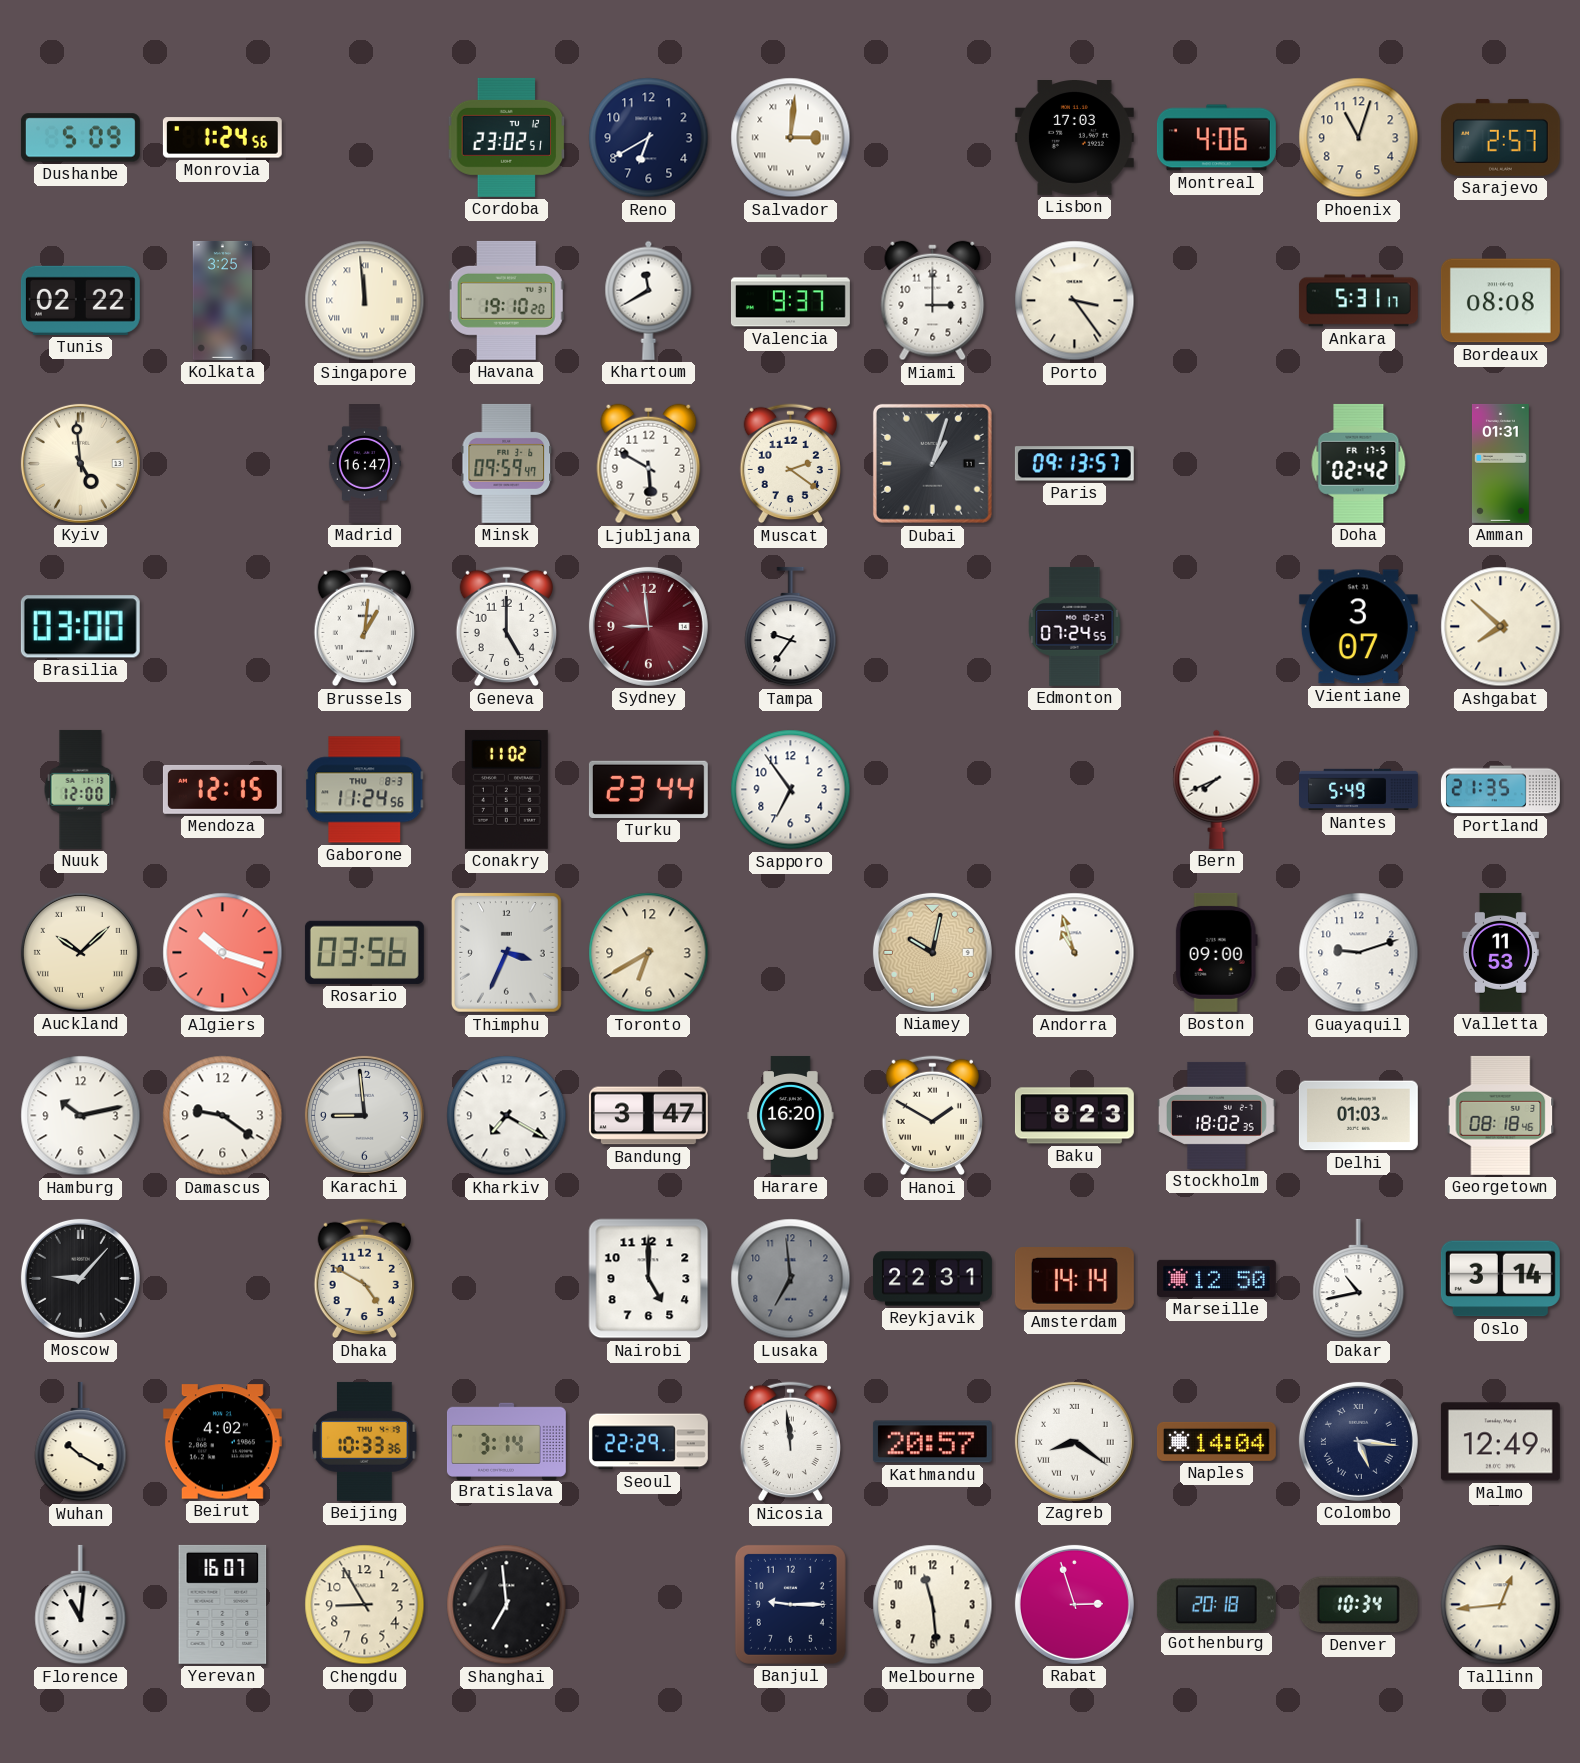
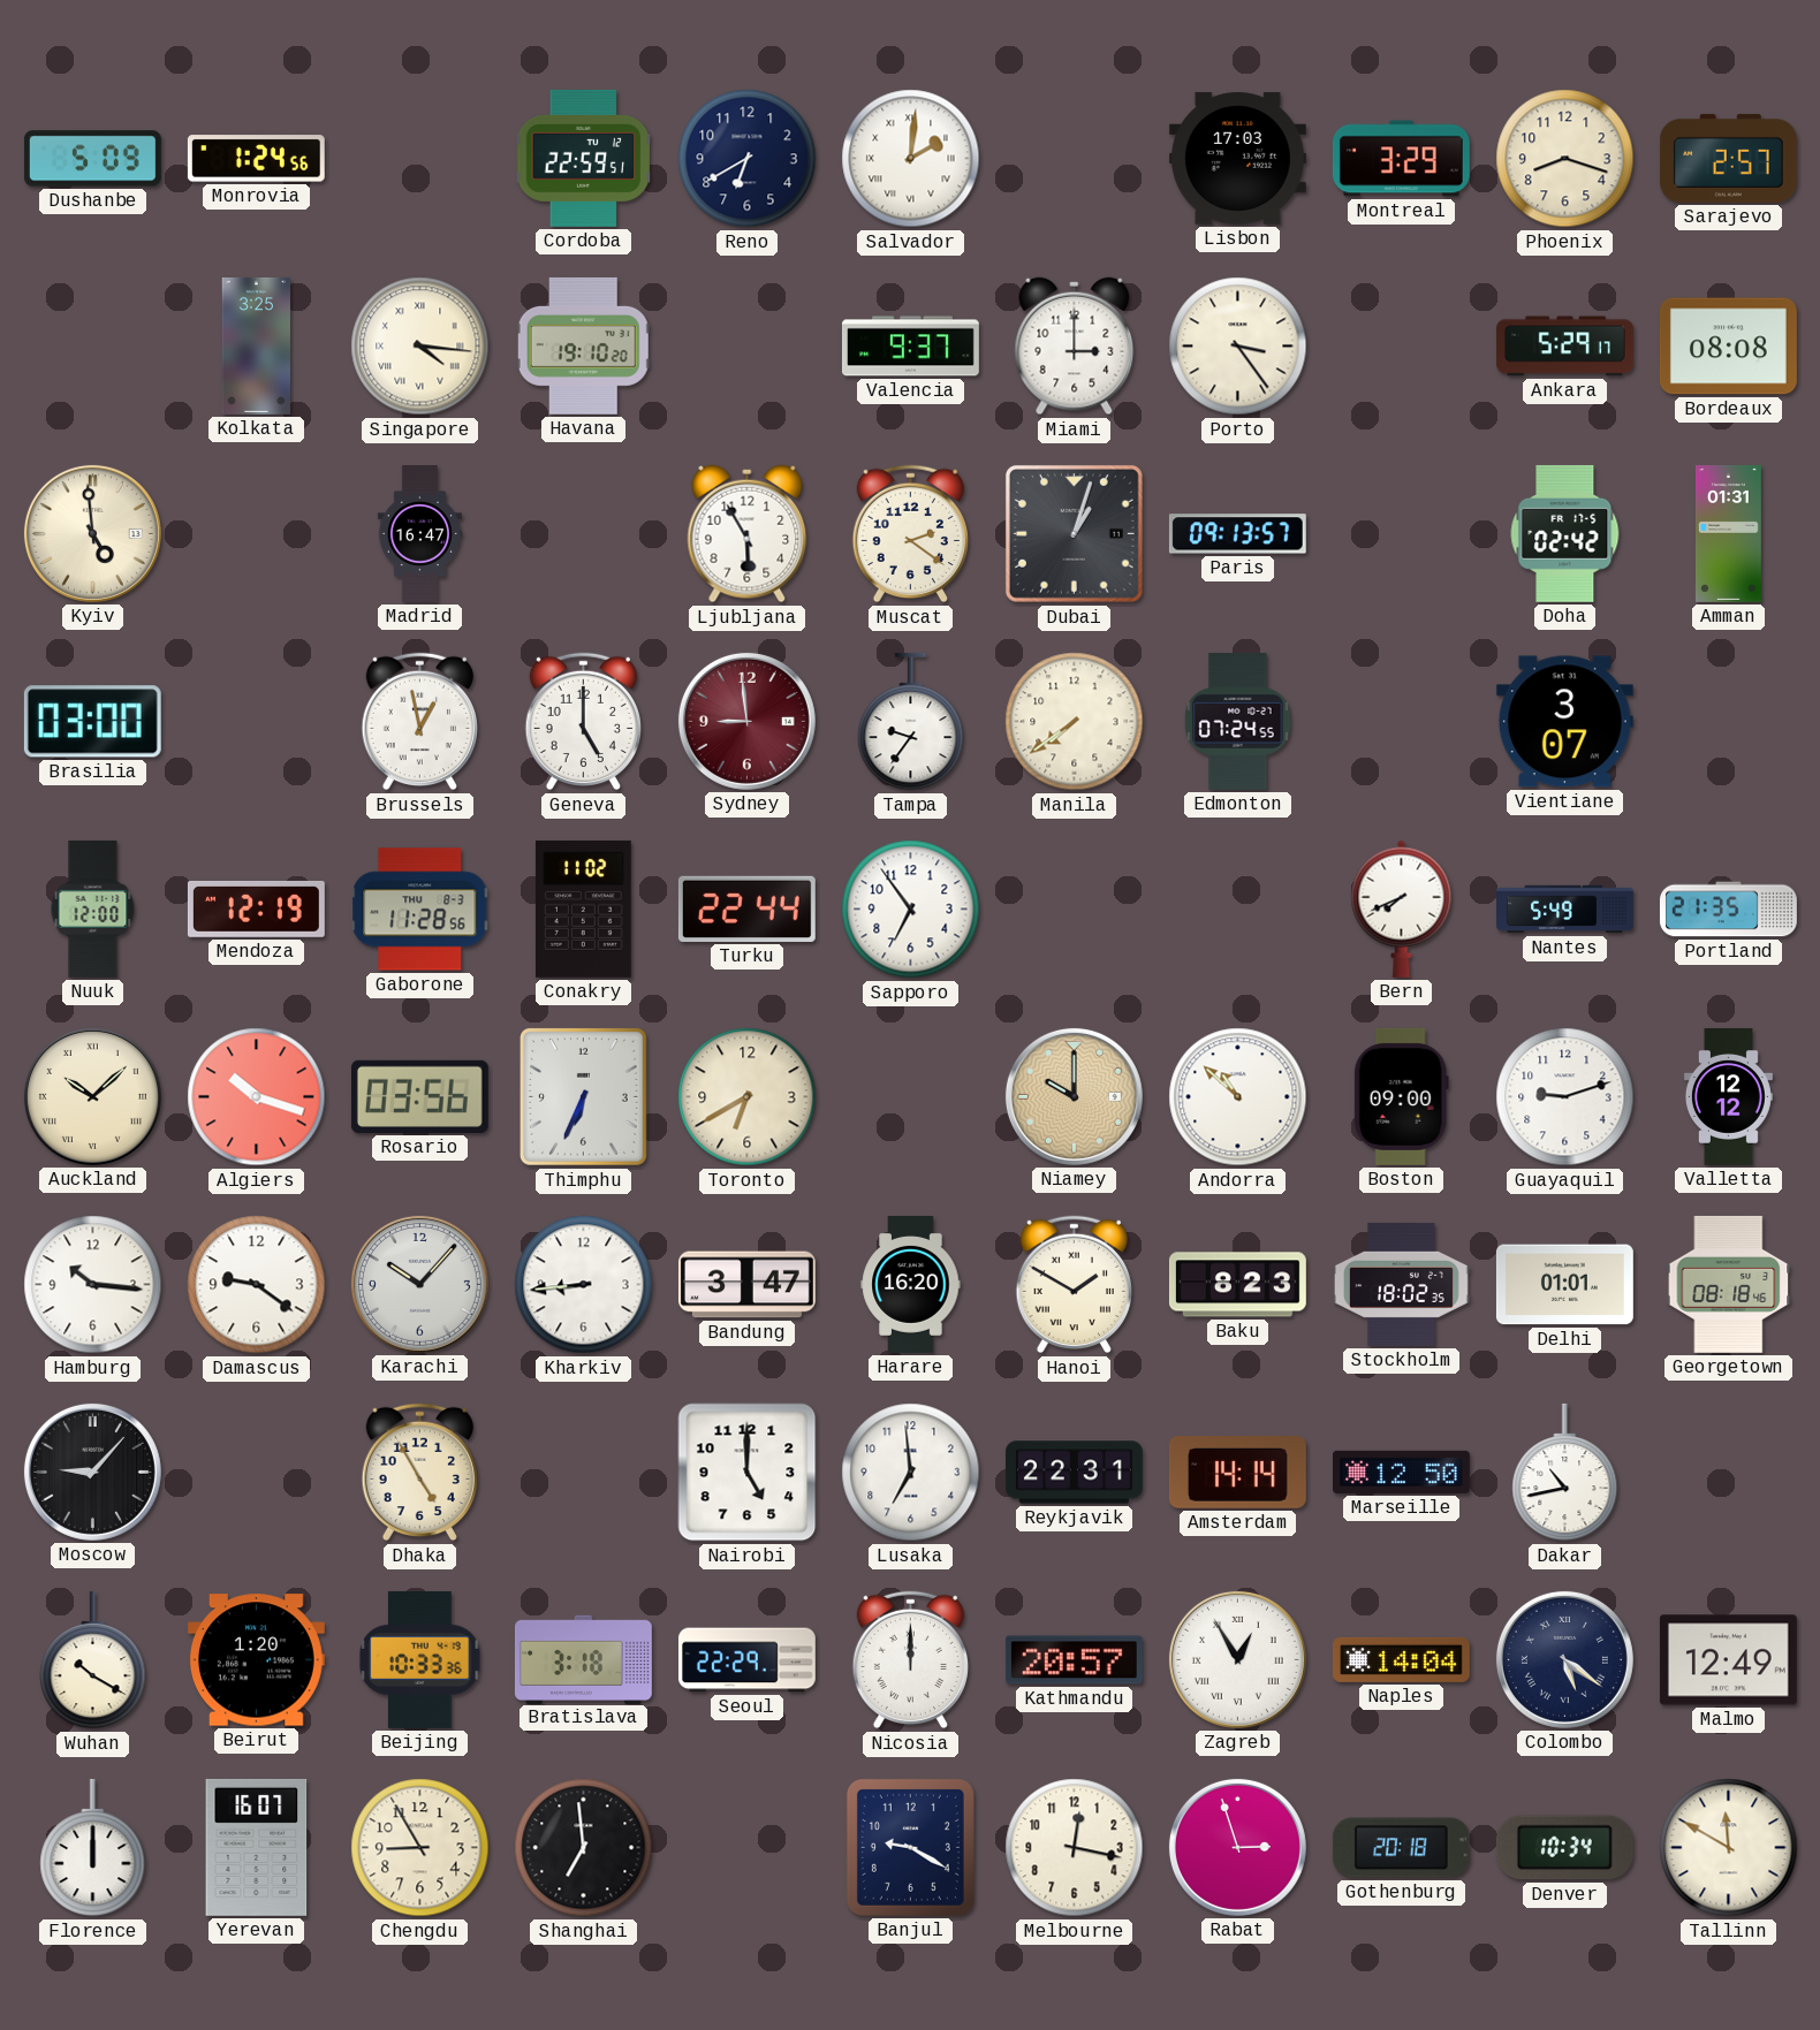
Cordoba: 23:02 -> 22:59
Salvador: 3:01 -> 2:01
Montreal: 4:06 -> 3:29
Phoenix: 11:03 -> 8:18
Tunis: 02:22 -> none
Singapore: 11:59 -> 4:16
Khartoum: 11:40 -> none
Ankara: 5:31 -> 5:29
Minsk: 09:59 -> none
Ljubljana: 5:50 -> 5:55
Brussels: 1:01 -> 12:58
Manila: none -> 7:39
Ashgabat: 7:52 -> none
Mendoza: 12:15 -> 12:19
Gaborone: 11:24 -> 11:28
Turku: 23:44 -> 22:44
Thimphu: 3:34 -> 6:34
Niamey: 10:02 -> 10:00
Andorra: 10:57 -> 10:52
Valletta: 11:53 -> 12:12
Hamburg: 10:13 -> 10:16
Karachi: 8:59 -> 10:07
Kharkiv: 7:20 -> 8:44
Delhi: 01:03 -> 01:01
Dhaka: 4:50 -> 4:55
Lusaka dial: grey -> white
Oslo: 3:14 -> none
Beirut: 4:02 -> 1:20
Bratislava: 3:14 -> 3:18
Nicosia: 11:59 -> 12:00
Zagreb: 8:21 -> 12:55
Colombo: 5:16 -> 5:21
Florence: 11:01 -> 12:00
Banjul: 9:15 -> 9:20
Melbourne: 11:29 -> 12:17
Tallinn: 12:44 -> 11:50
